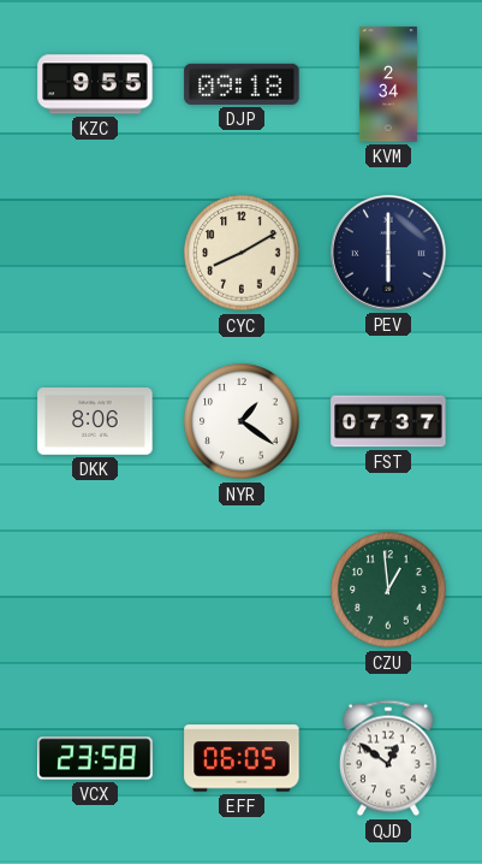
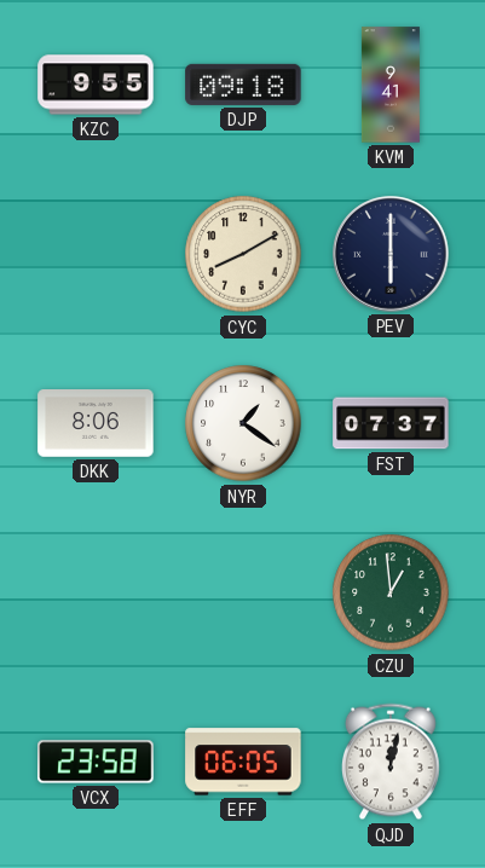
KVM: 2:34 -> 9:41
QJD: 12:51 -> 12:02
